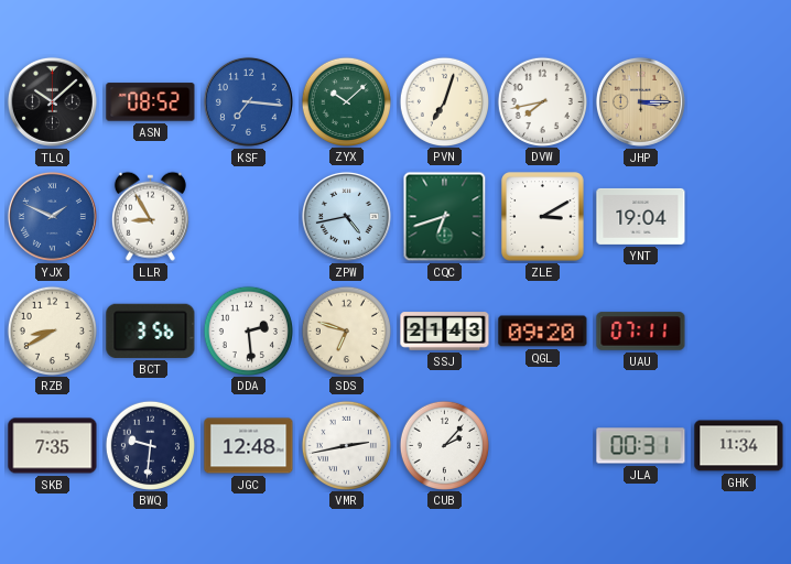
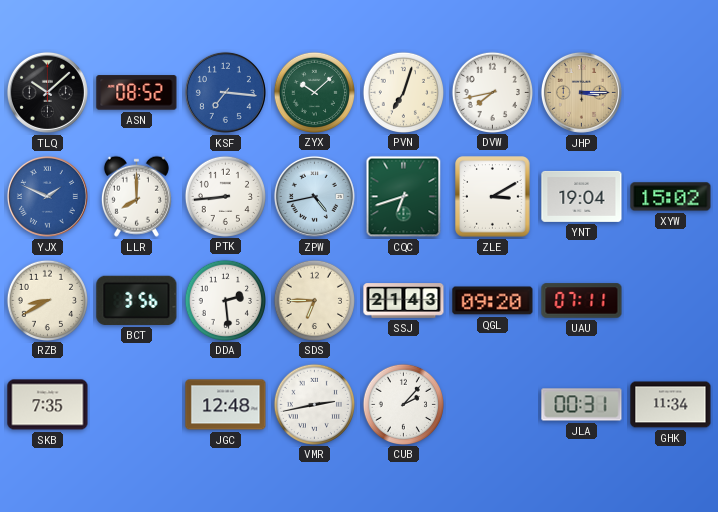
LLR: 8:55 -> 8:00
PTK: none -> 8:44
XYW: none -> 15:02
SDS: 6:48 -> 6:45
BWQ: 9:31 -> none
